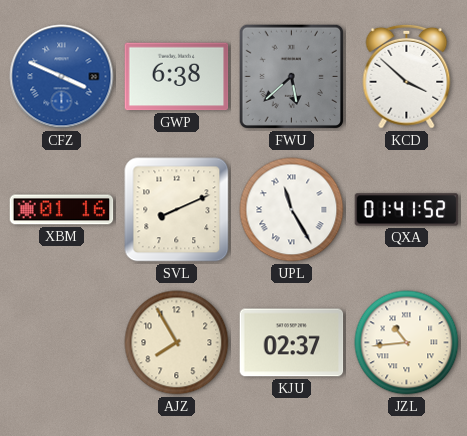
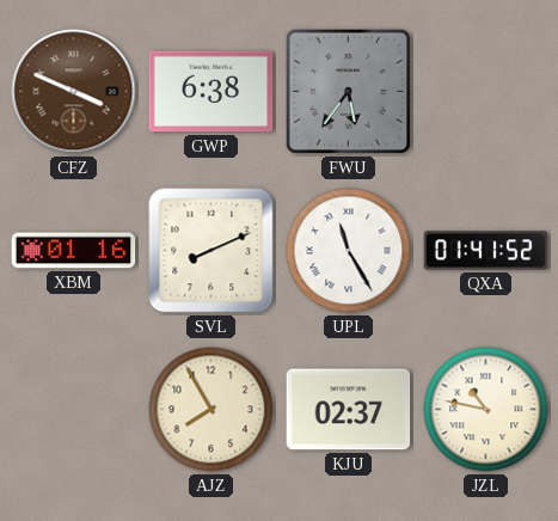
CFZ dial: blue -> brown
FWU: 5:38 -> 5:36
KCD: 3:52 -> none
JZL: 10:44 -> 10:47
